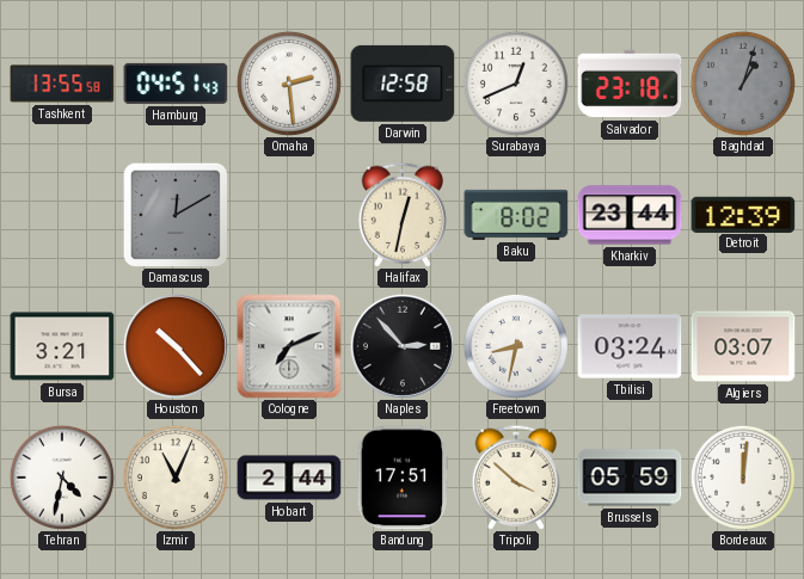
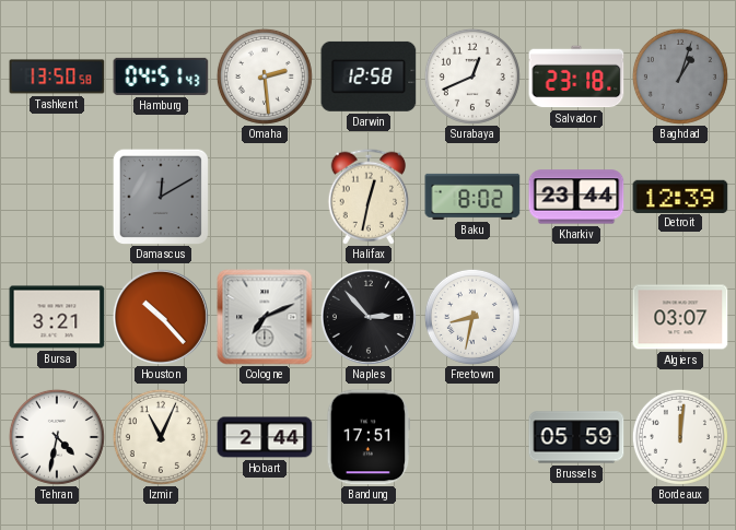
Tashkent: 13:55 -> 13:50
Tbilisi: 03:24 -> none
Tripoli: 3:52 -> none
